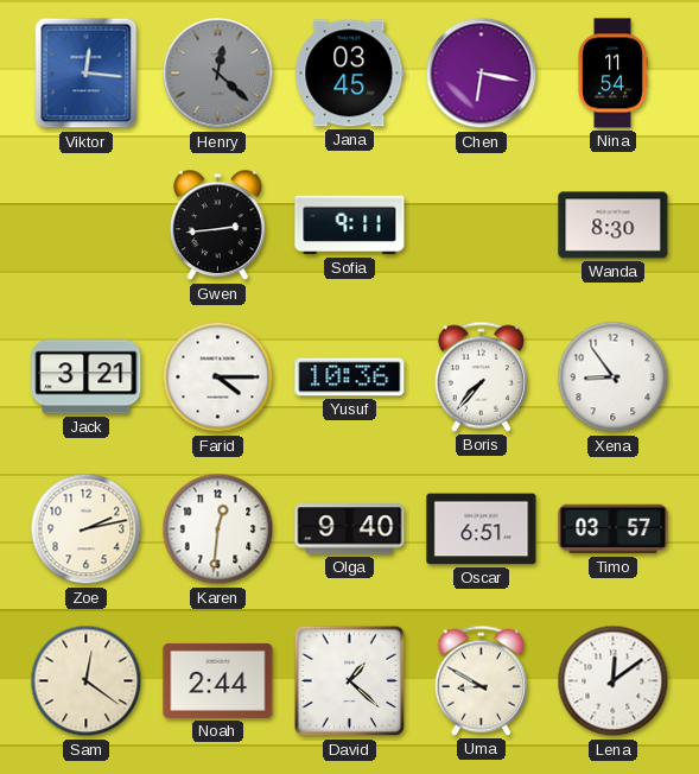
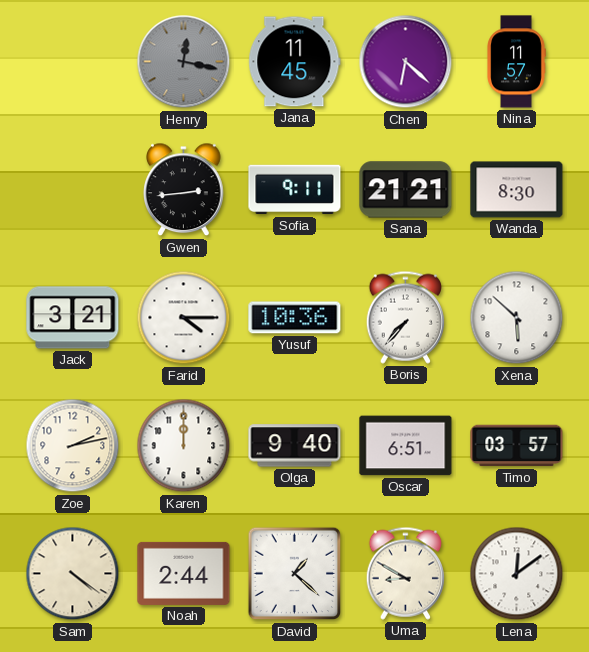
Viktor: 12:16 -> none
Henry: 12:22 -> 12:17
Jana: 03:45 -> 11:45
Chen: 6:17 -> 6:22
Nina: 11:54 -> 11:57
Sana: none -> 21:21
Xena: 8:54 -> 5:52
Karen: 12:31 -> 12:00
Sam: 12:21 -> 4:21
